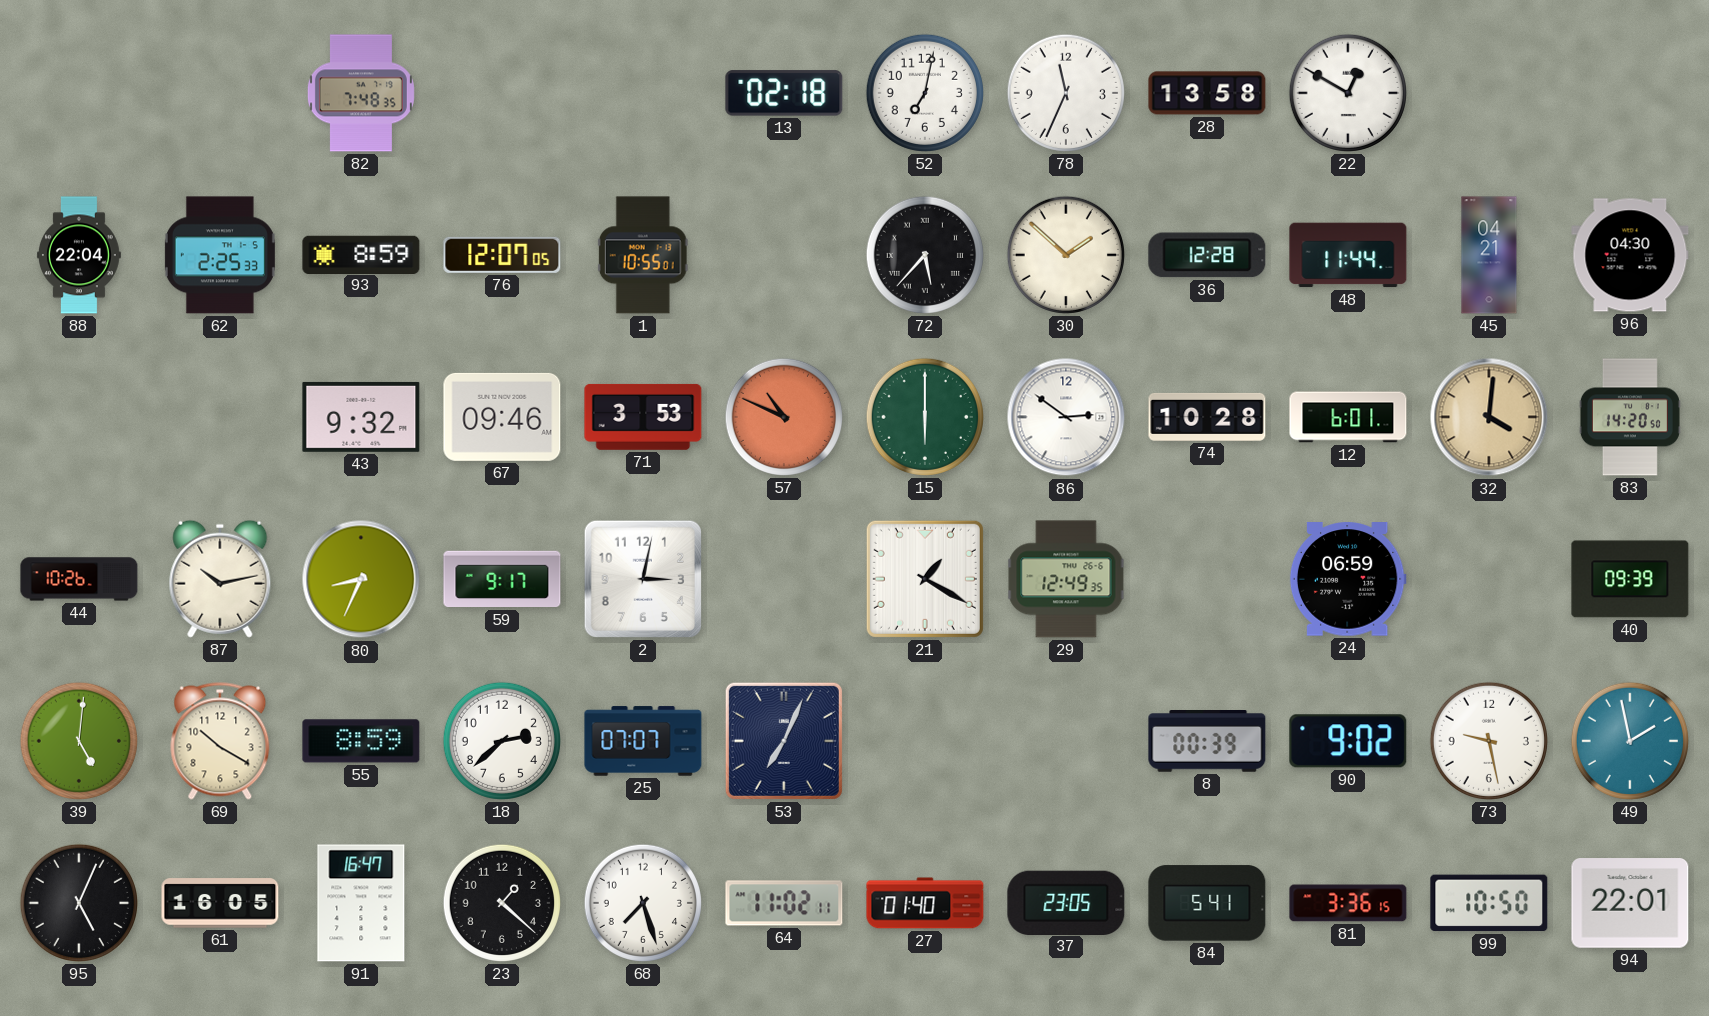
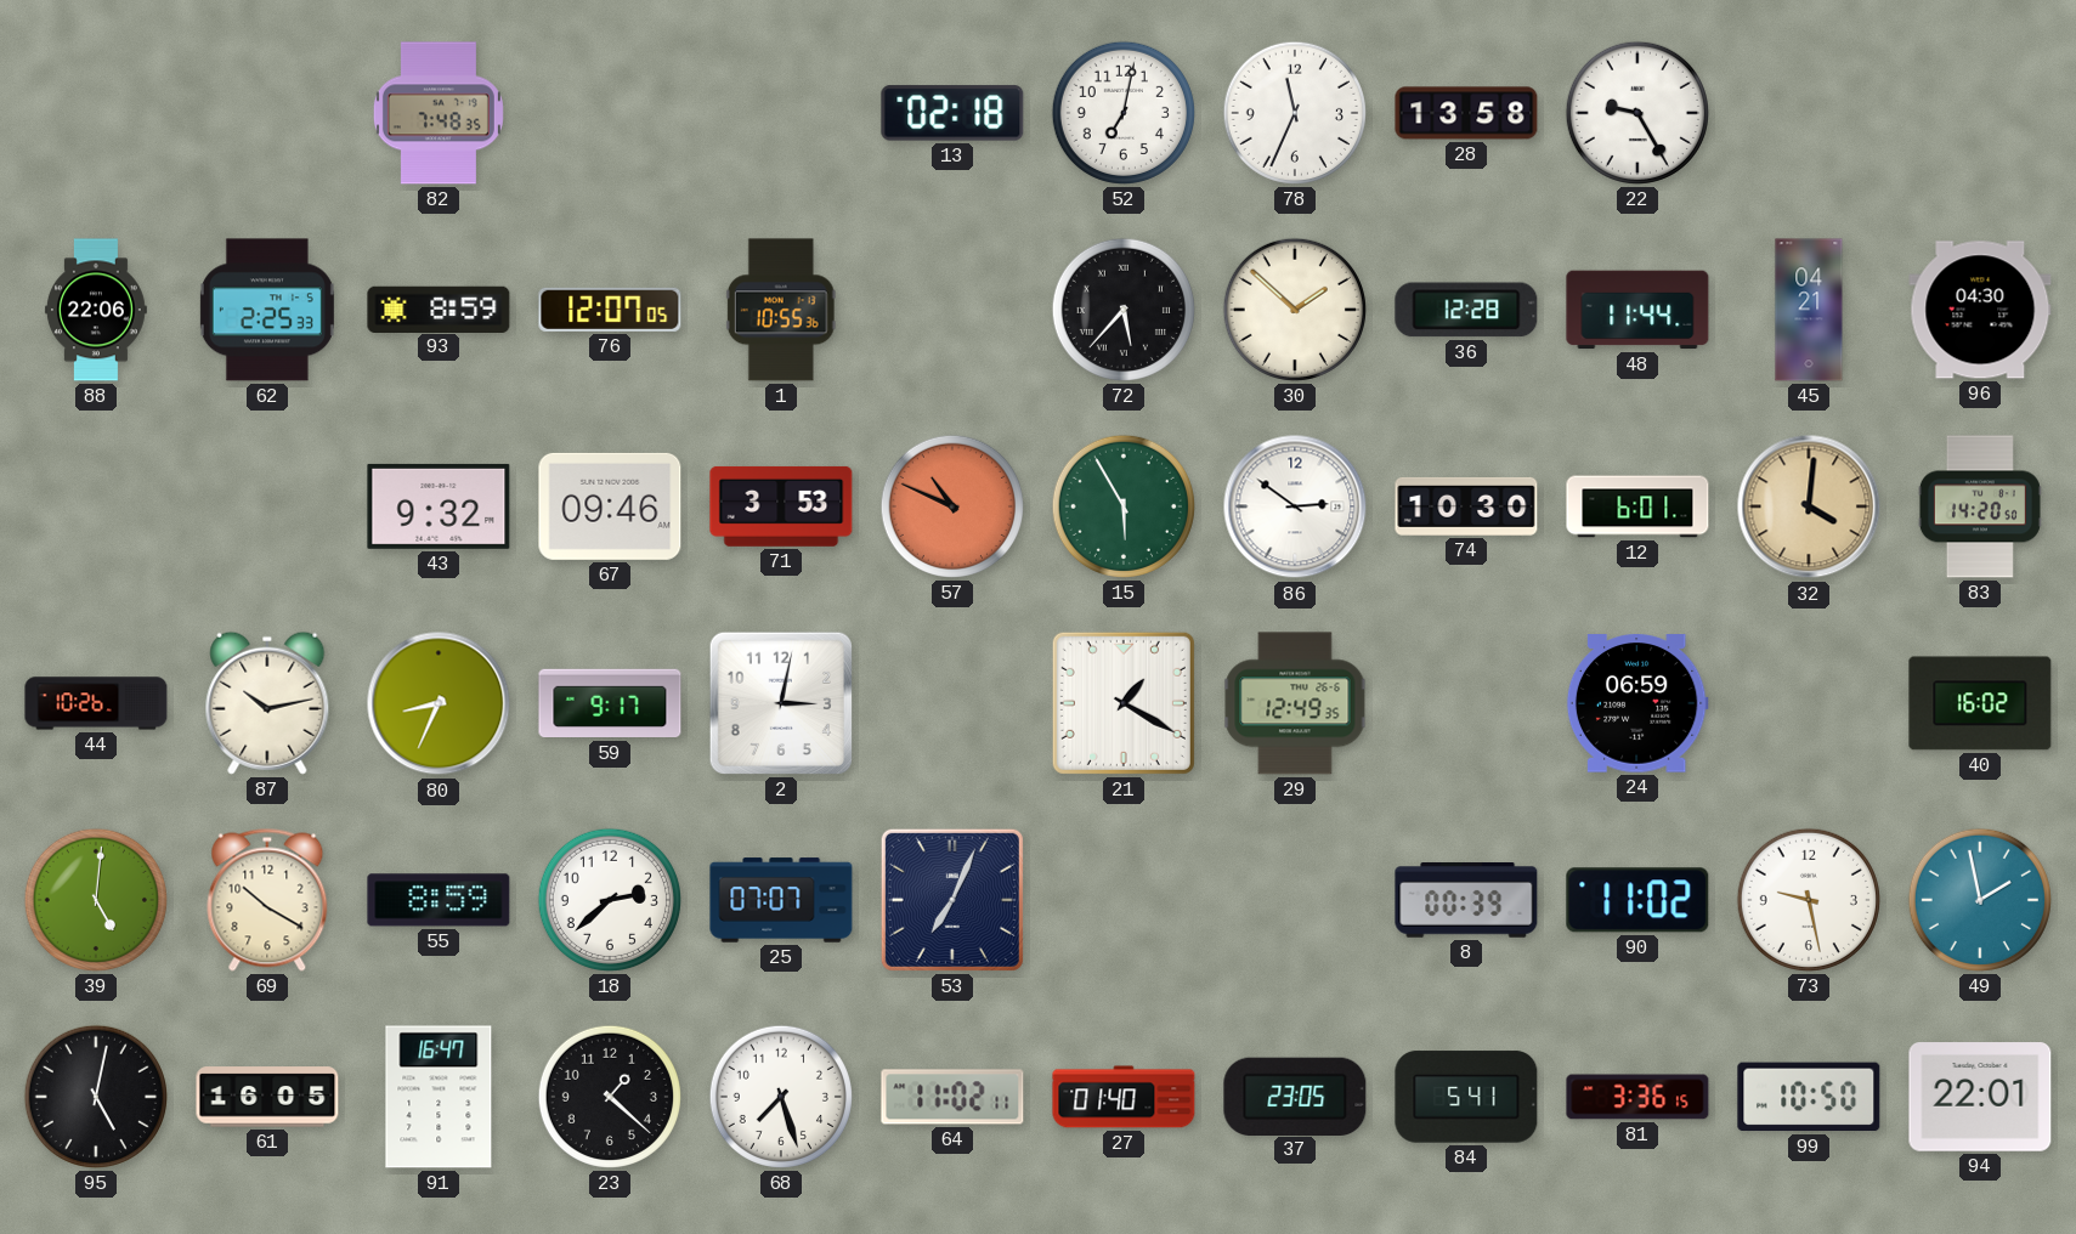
22: 12:50 -> 9:25
88: 22:04 -> 22:06
1: 10:55:01 -> 10:55:36
15: 6:00 -> 5:55
74: 10:28 -> 10:30
40: 09:39 -> 16:02
90: 9:02 -> 11:02
95: 5:04 -> 5:02
